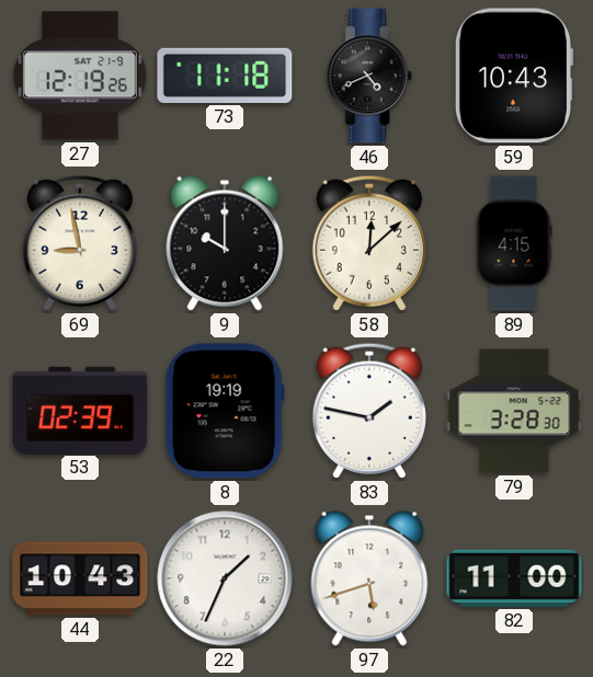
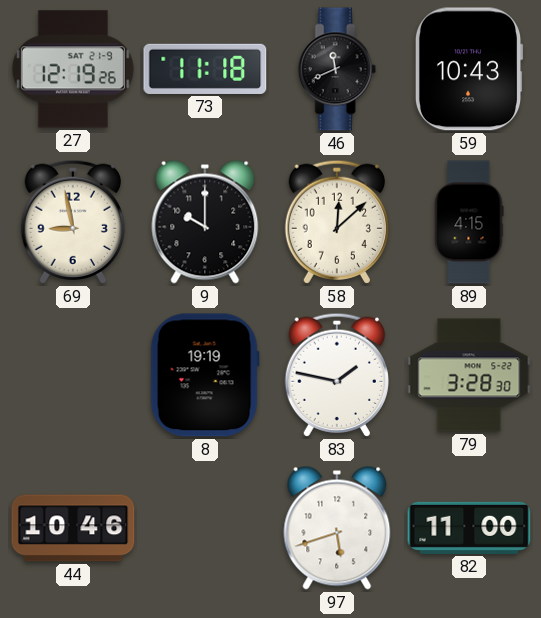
46: 4:41 -> 11:41
53: 02:39 -> none
44: 10:43 -> 10:46
22: 1:34 -> none
